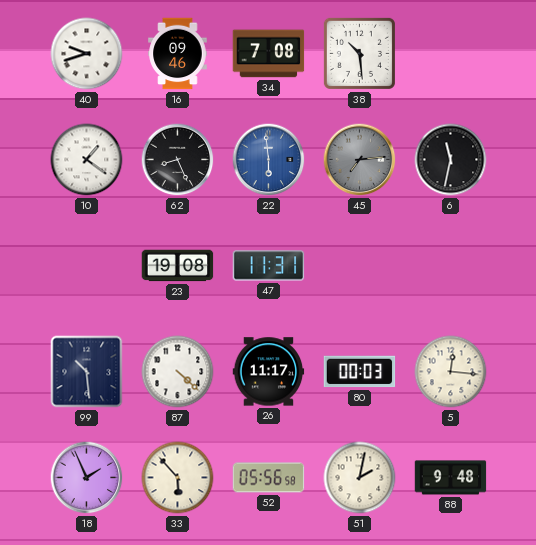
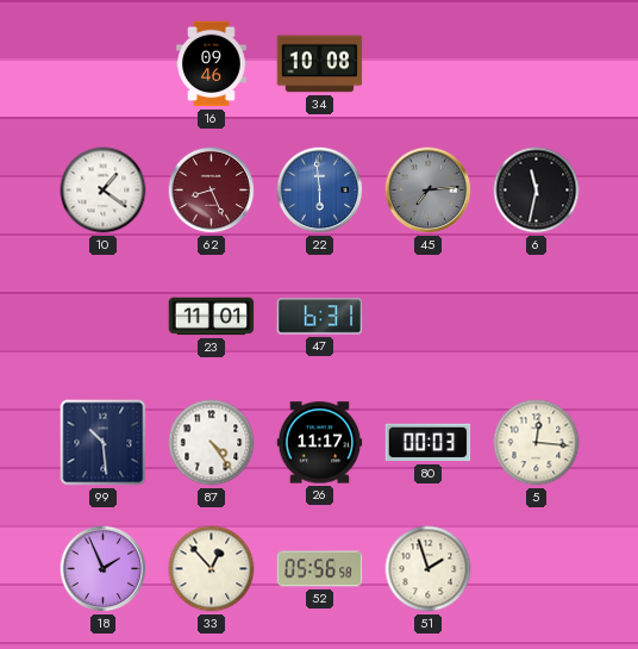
40: 9:42 -> none
34: 7:08 -> 10:08
38: 10:29 -> none
62 dial: black -> burgundy
23: 19:08 -> 11:01
47: 11:31 -> 6:31
87: 4:22 -> 4:24
33: 5:53 -> 12:53
51: 2:02 -> 1:57
88: 9:48 -> none
